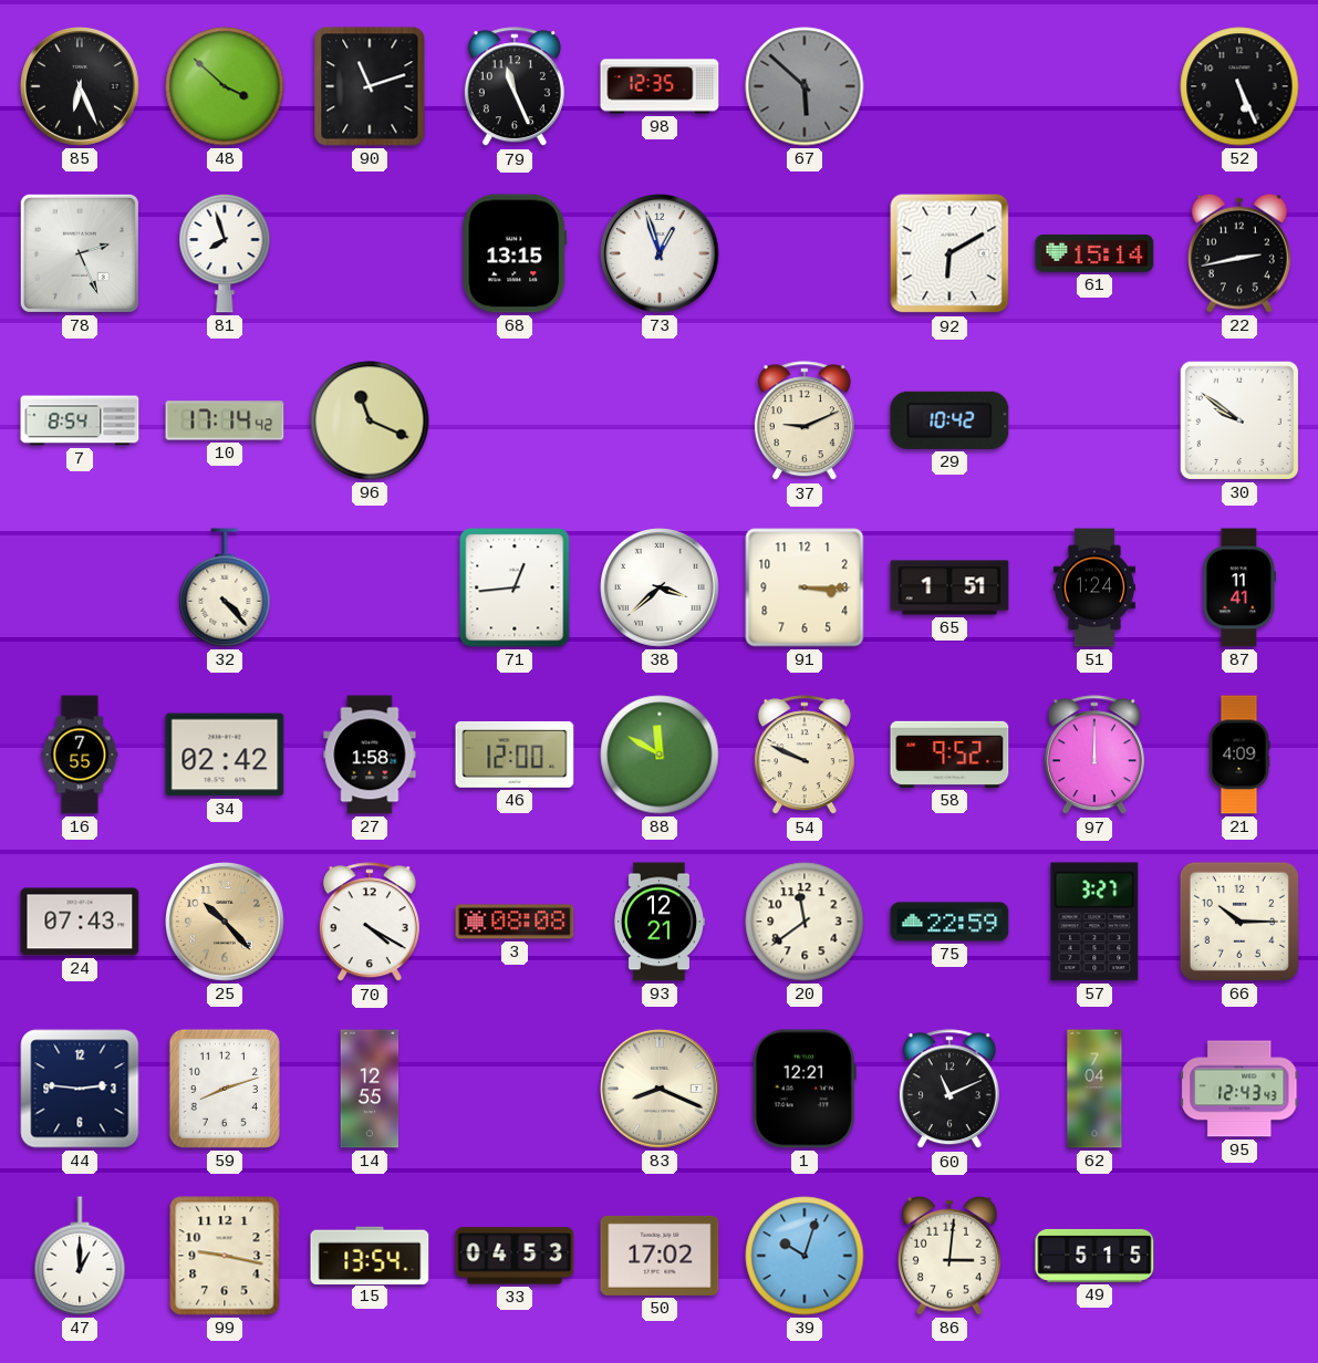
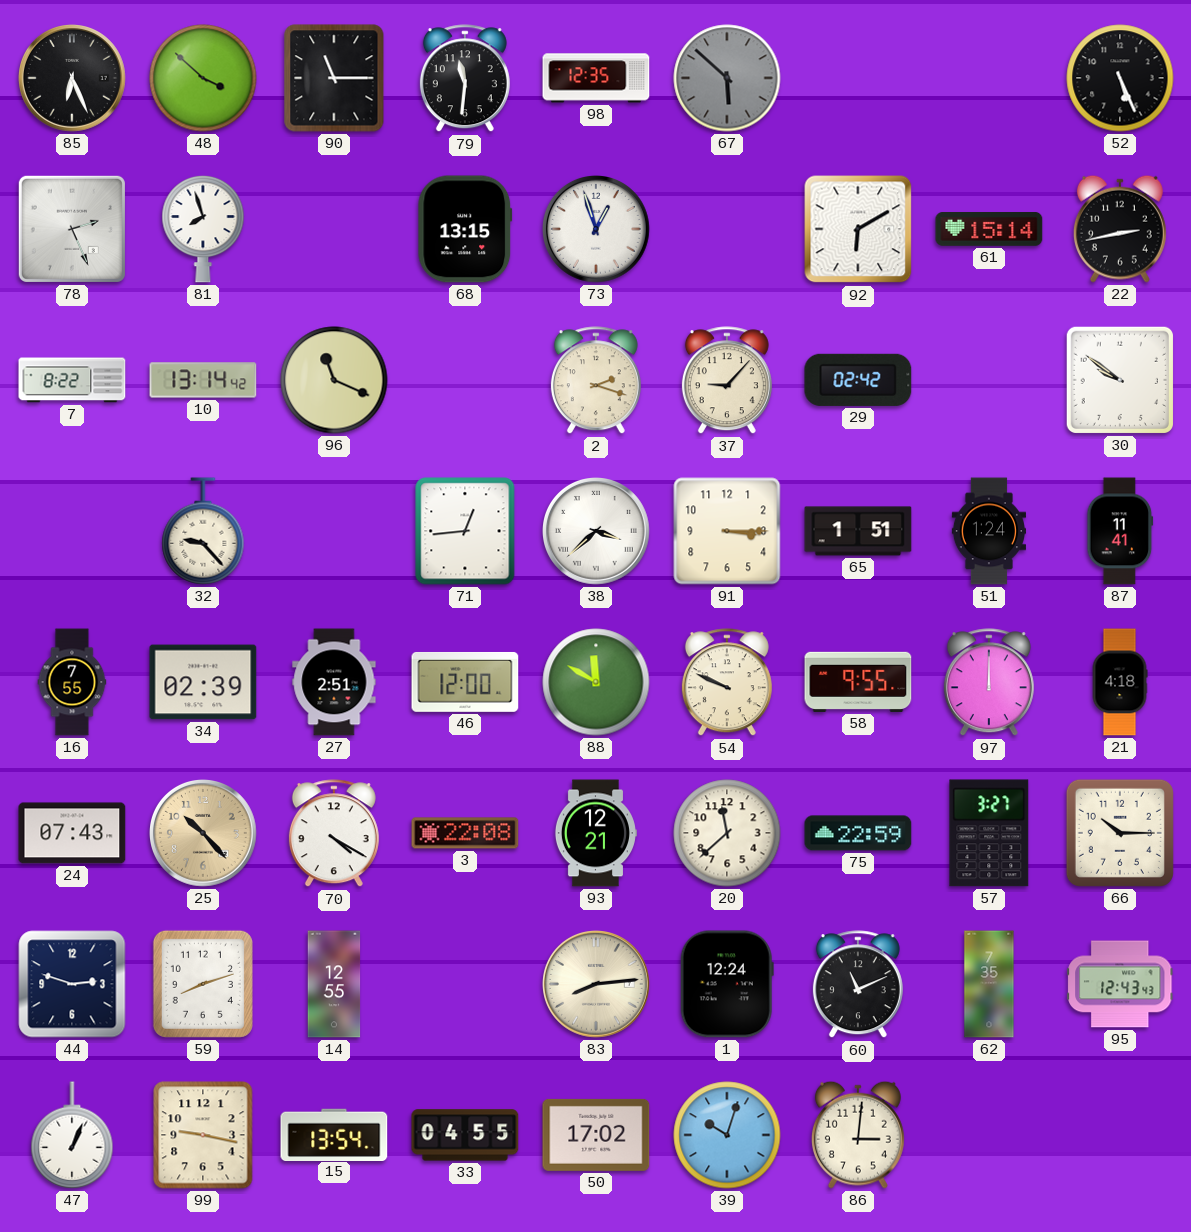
90: 11:12 -> 11:15
79: 11:26 -> 11:31
7: 8:54 -> 8:22
10: 17:14 -> 13:14
2: none -> 2:18
37: 9:11 -> 9:07
29: 10:42 -> 02:42
32: 4:23 -> 9:23
34: 02:42 -> 02:39
27: 1:58 -> 2:51
58: 9:52 -> 9:55
21: 4:09 -> 4:18
3: 08:08 -> 22:08
20: 11:39 -> 11:38
44: 2:46 -> 2:48
83: 8:19 -> 8:14
1: 12:21 -> 12:24
62: 7:04 -> 7:35
47: 1:00 -> 1:04
33: 04:53 -> 04:55
49: 5:15 -> none
